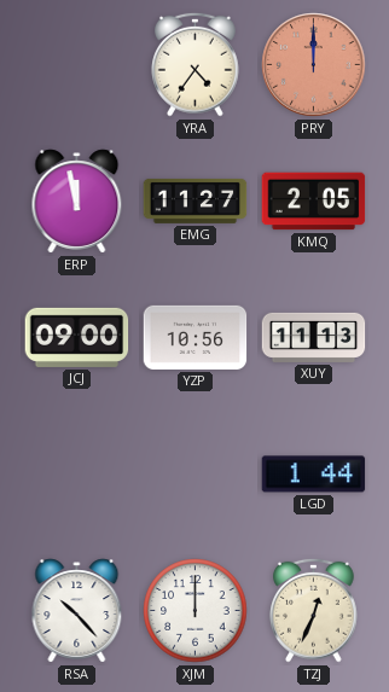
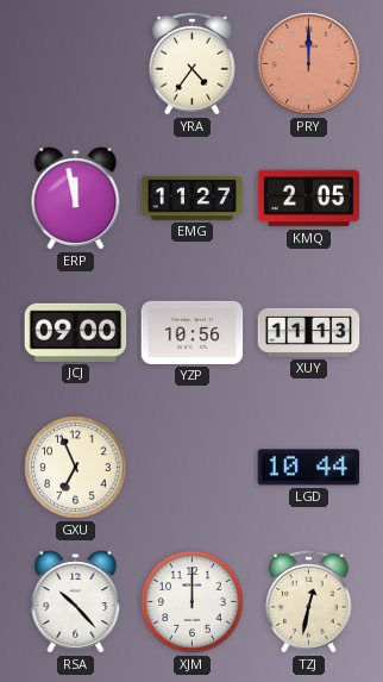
GXU: none -> 6:56
LGD: 1:44 -> 10:44
TZJ: 12:34 -> 12:32
